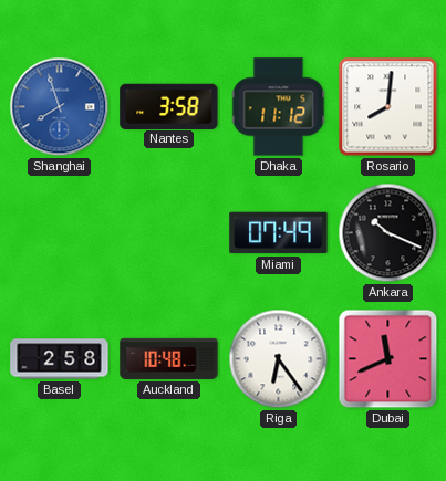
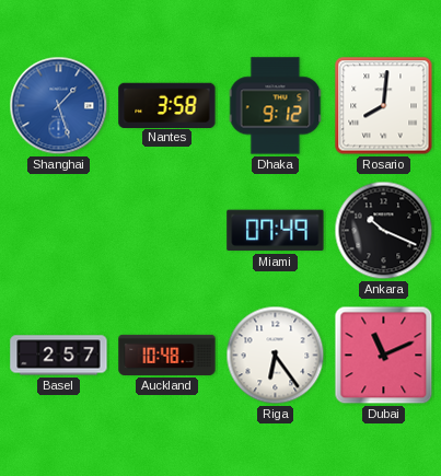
Shanghai: 7:57 -> 1:27
Dhaka: 11:12 -> 9:12
Basel: 2:58 -> 2:57
Dubai: 11:41 -> 11:11
